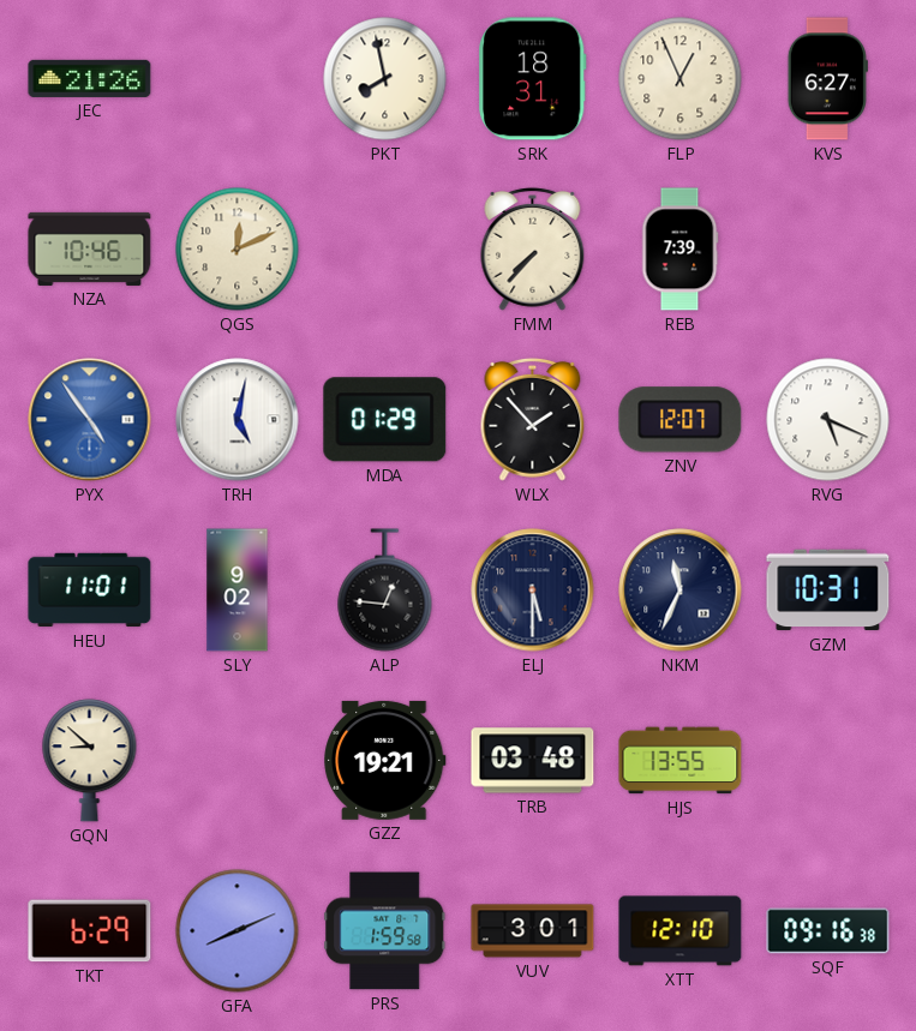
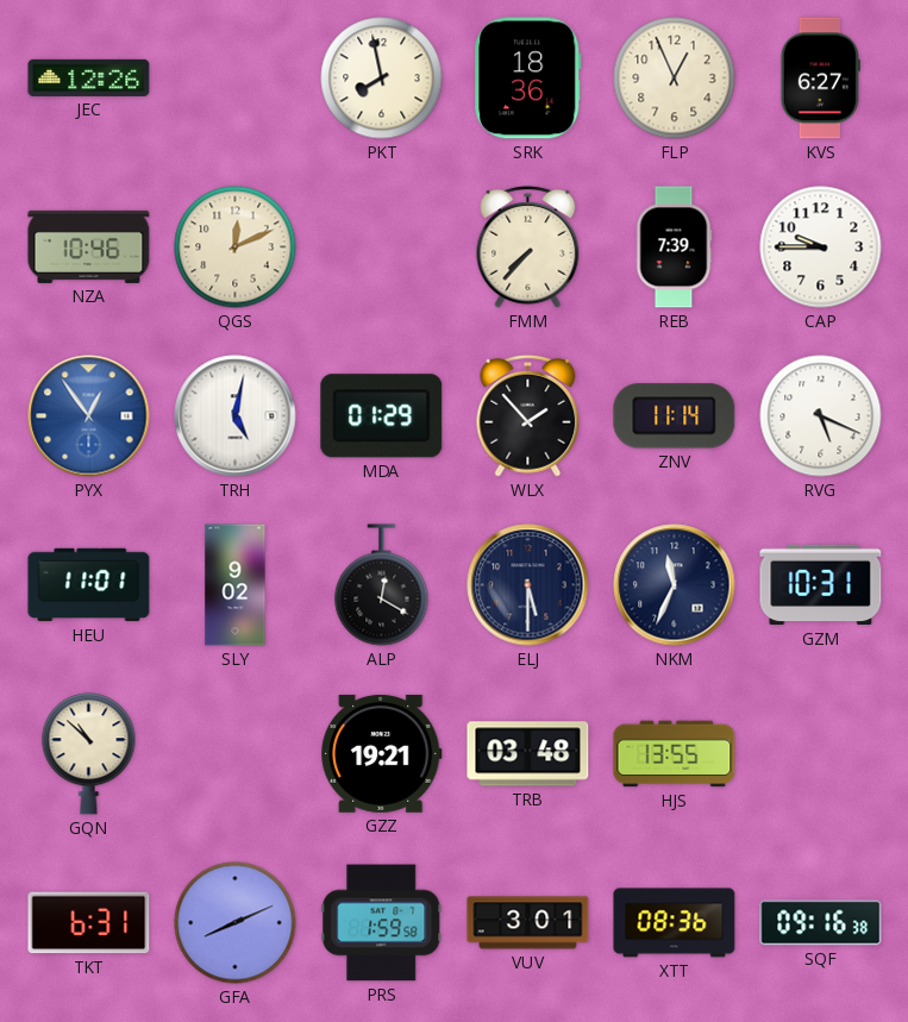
JEC: 21:26 -> 12:26
SRK: 18:31 -> 18:36
CAP: none -> 9:45
PYX: 4:54 -> 12:54
ZNV: 12:07 -> 11:14
ALP: 12:46 -> 12:20
GQN: 8:52 -> 10:52
TKT: 6:29 -> 6:31
XTT: 12:10 -> 08:36
